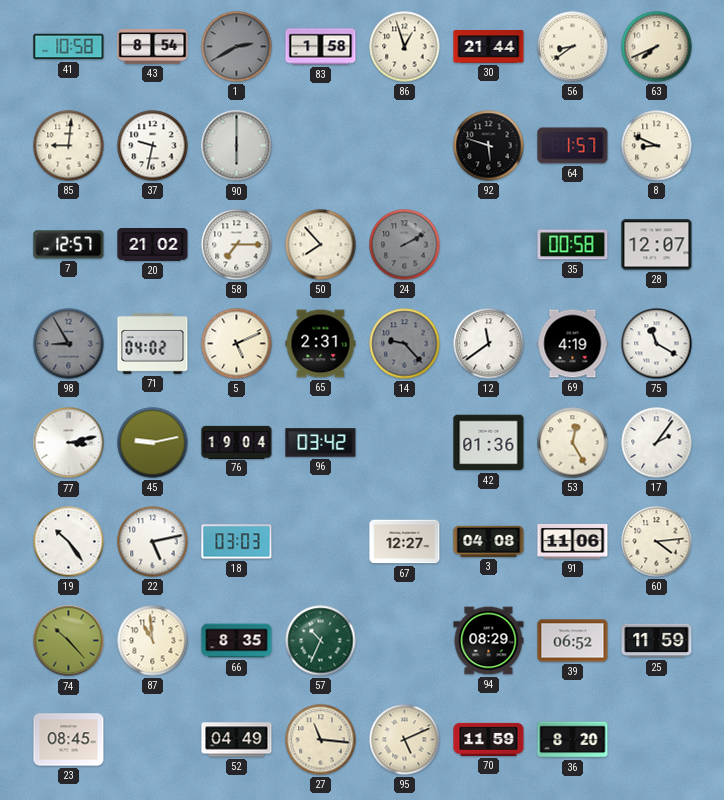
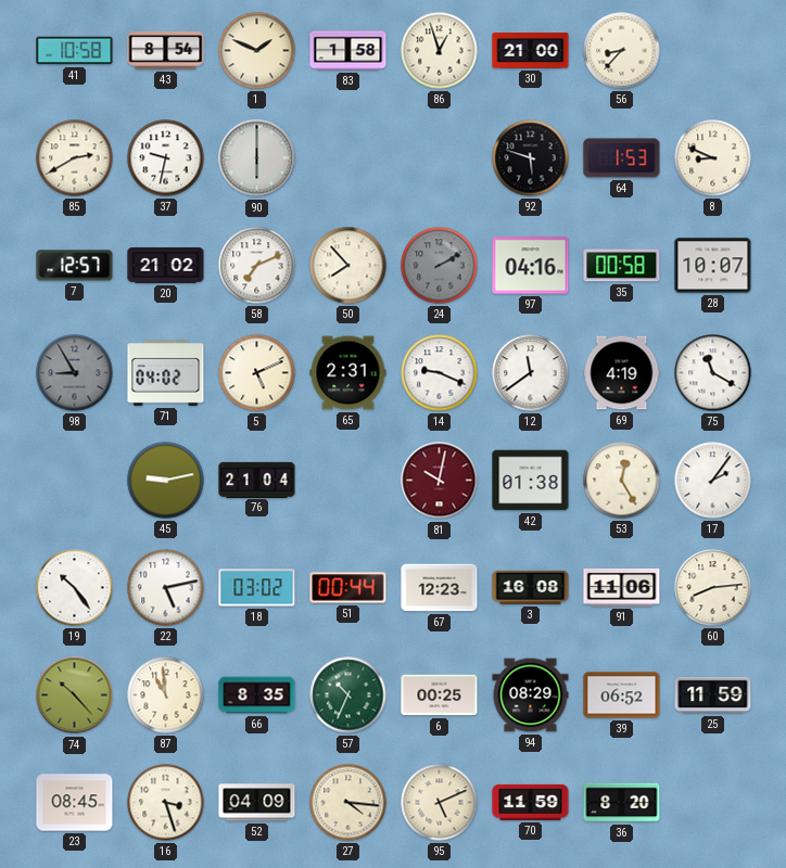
1: 2:40 -> 1:49
1 dial: grey -> cream
30: 21:44 -> 21:00
56: 8:39 -> 8:37
63: 7:41 -> none
85: 9:01 -> 2:40
64: 1:57 -> 1:53
58: 7:15 -> 7:11
97: none -> 04:16
28: 12:07 -> 10:07
14: 9:23 -> 9:19
14 dial: grey -> white
77: 3:13 -> none
76: 19:04 -> 21:04
96: 03:42 -> none
81: none -> 10:02
42: 01:36 -> 01:38
18: 03:03 -> 03:02
51: none -> 00:44
67: 12:27 -> 12:23
3: 04:08 -> 16:08
60: 4:14 -> 8:14
6: none -> 00:25
16: none -> 3:27
52: 04:49 -> 04:09
27: 11:16 -> 4:16
